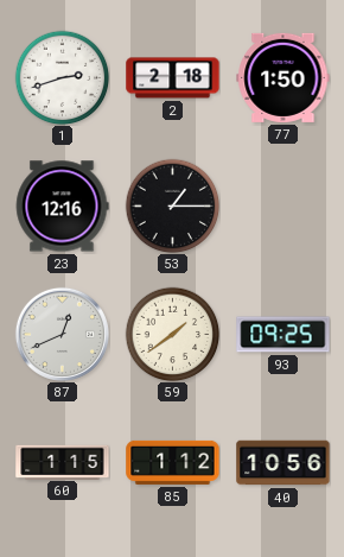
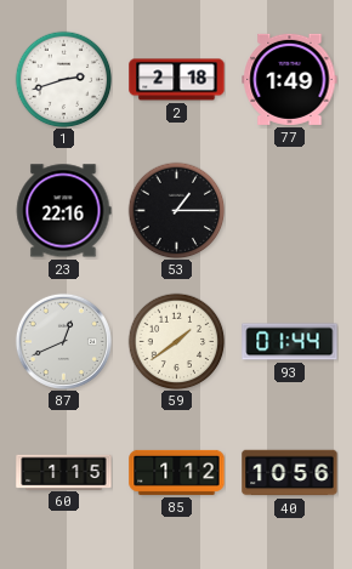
77: 1:50 -> 1:49
23: 12:16 -> 22:16
93: 09:25 -> 01:44
